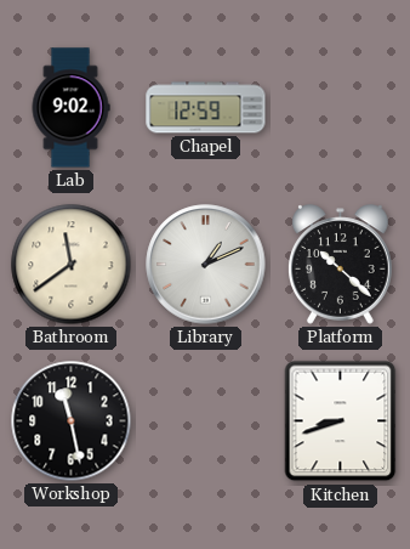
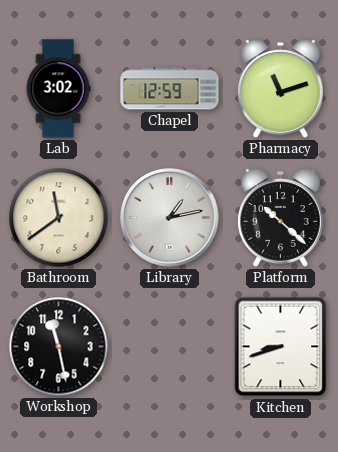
Lab: 9:02 -> 3:02
Pharmacy: none -> 11:12
Library: 1:11 -> 1:13
